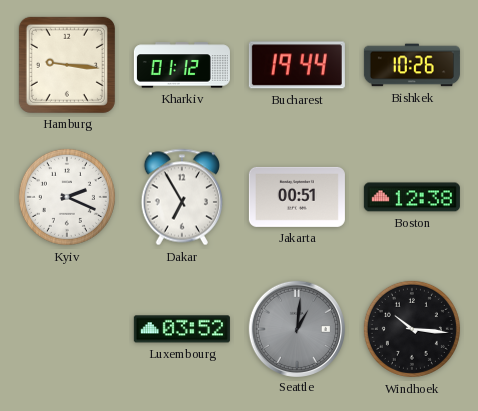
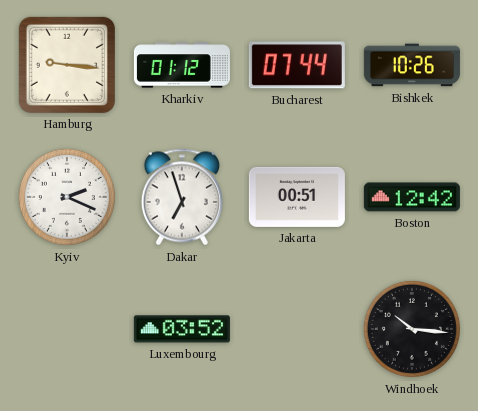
Bucharest: 19:44 -> 07:44
Dakar: 6:55 -> 6:57
Boston: 12:38 -> 12:42
Seattle: 1:01 -> none
